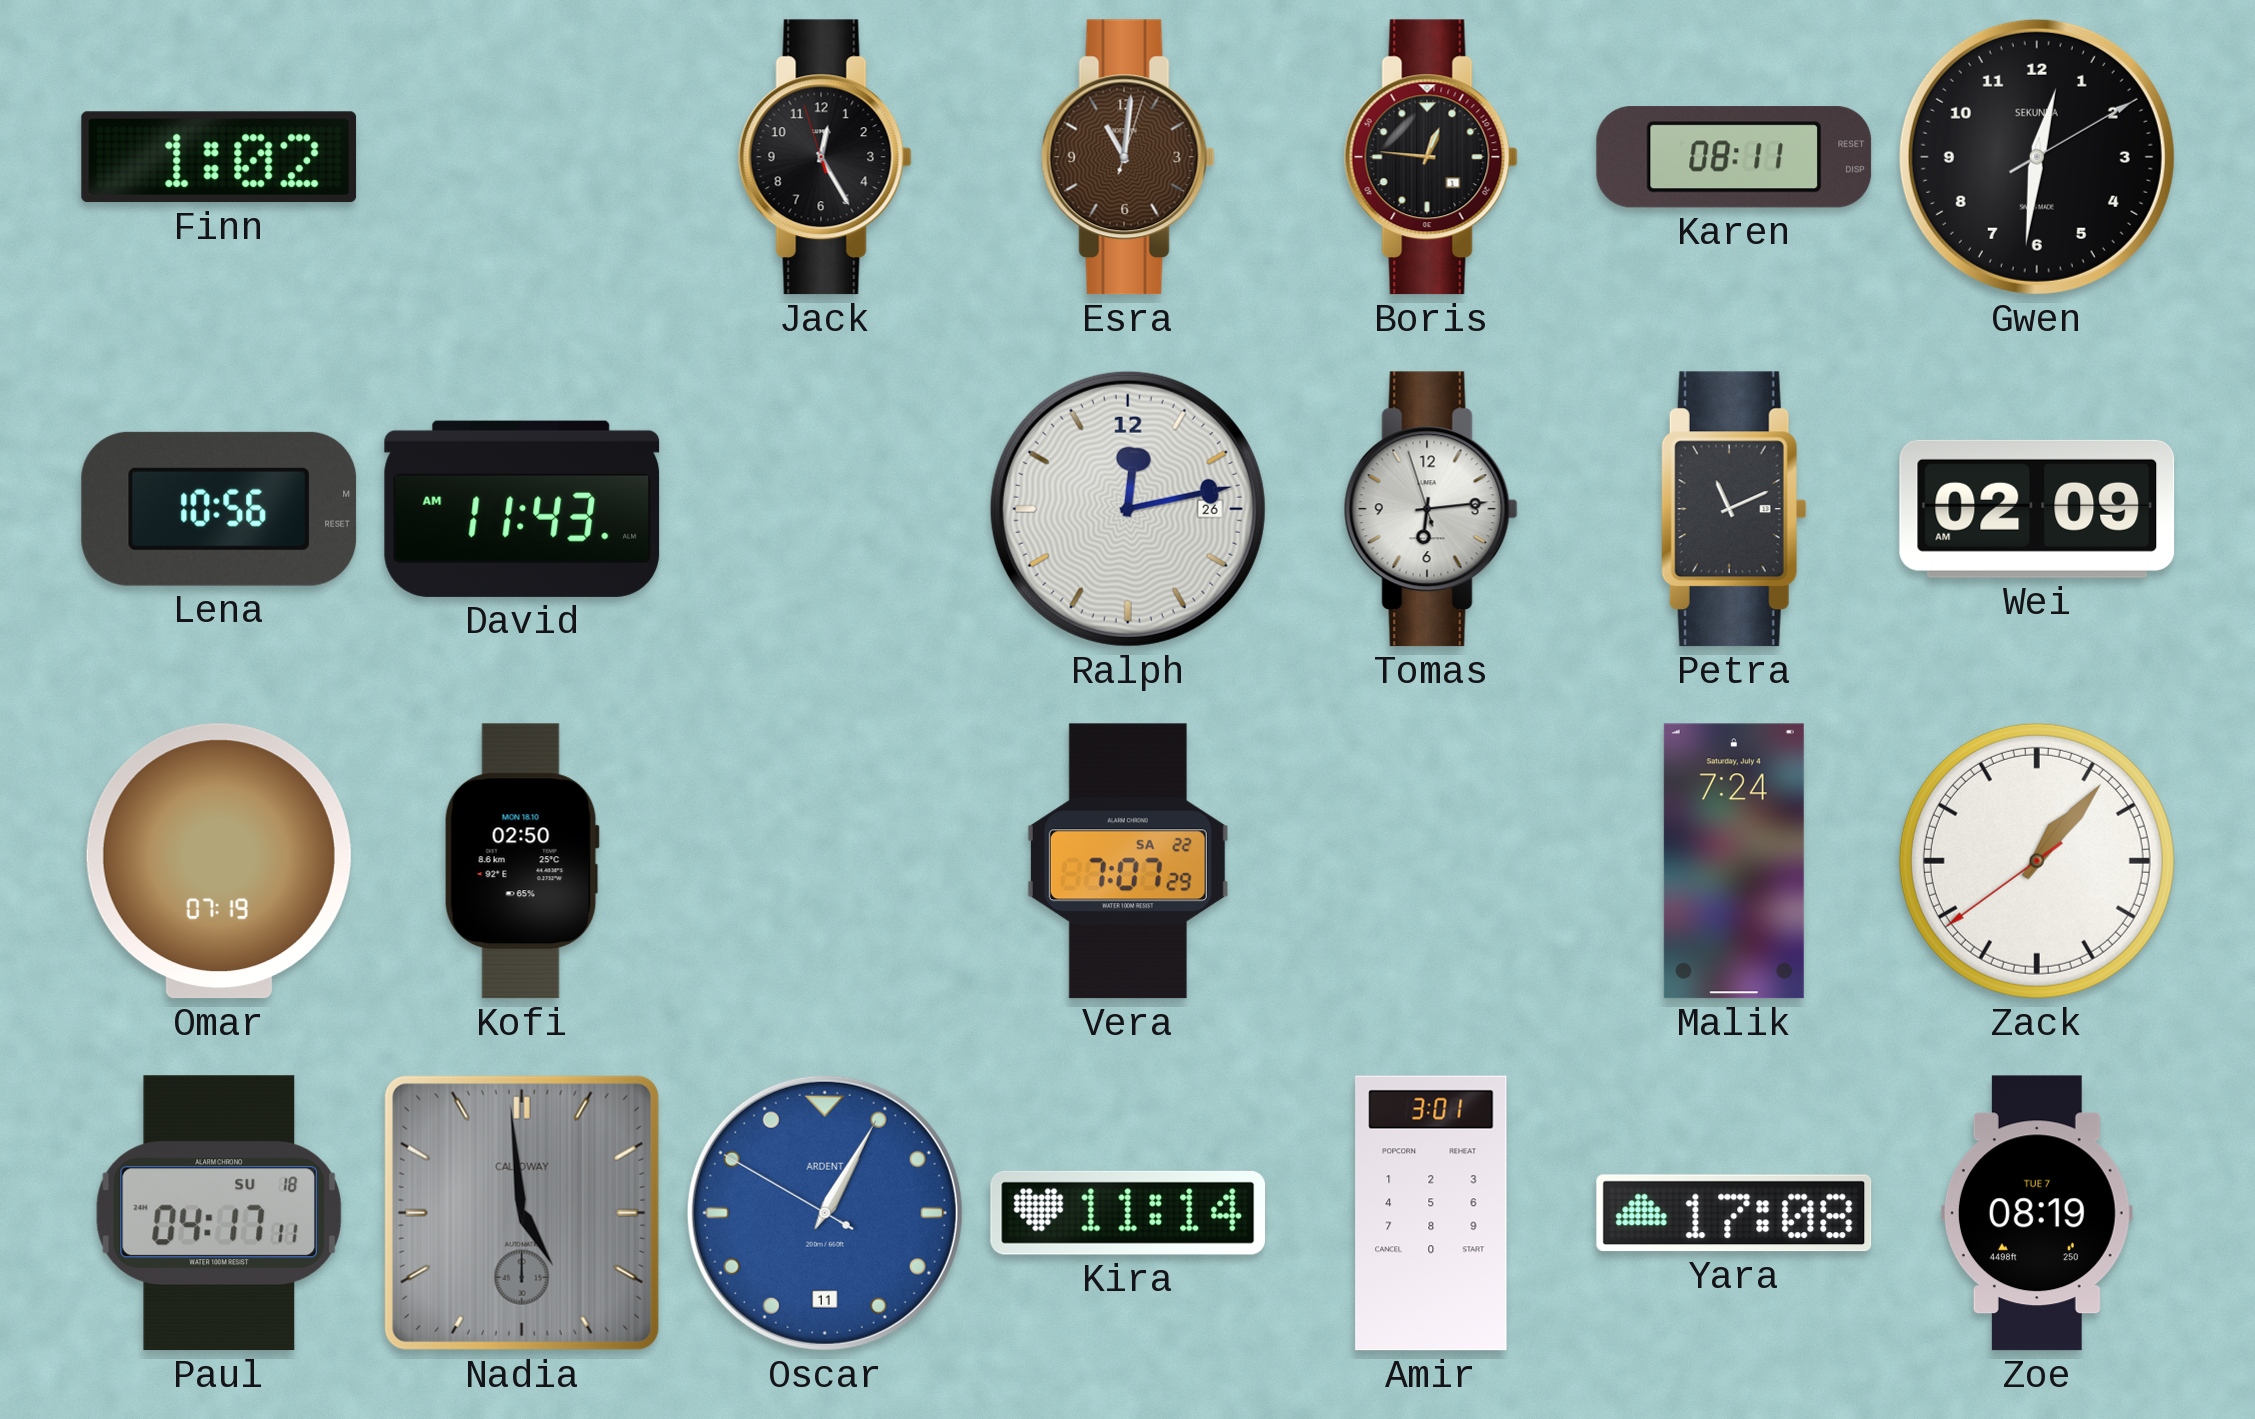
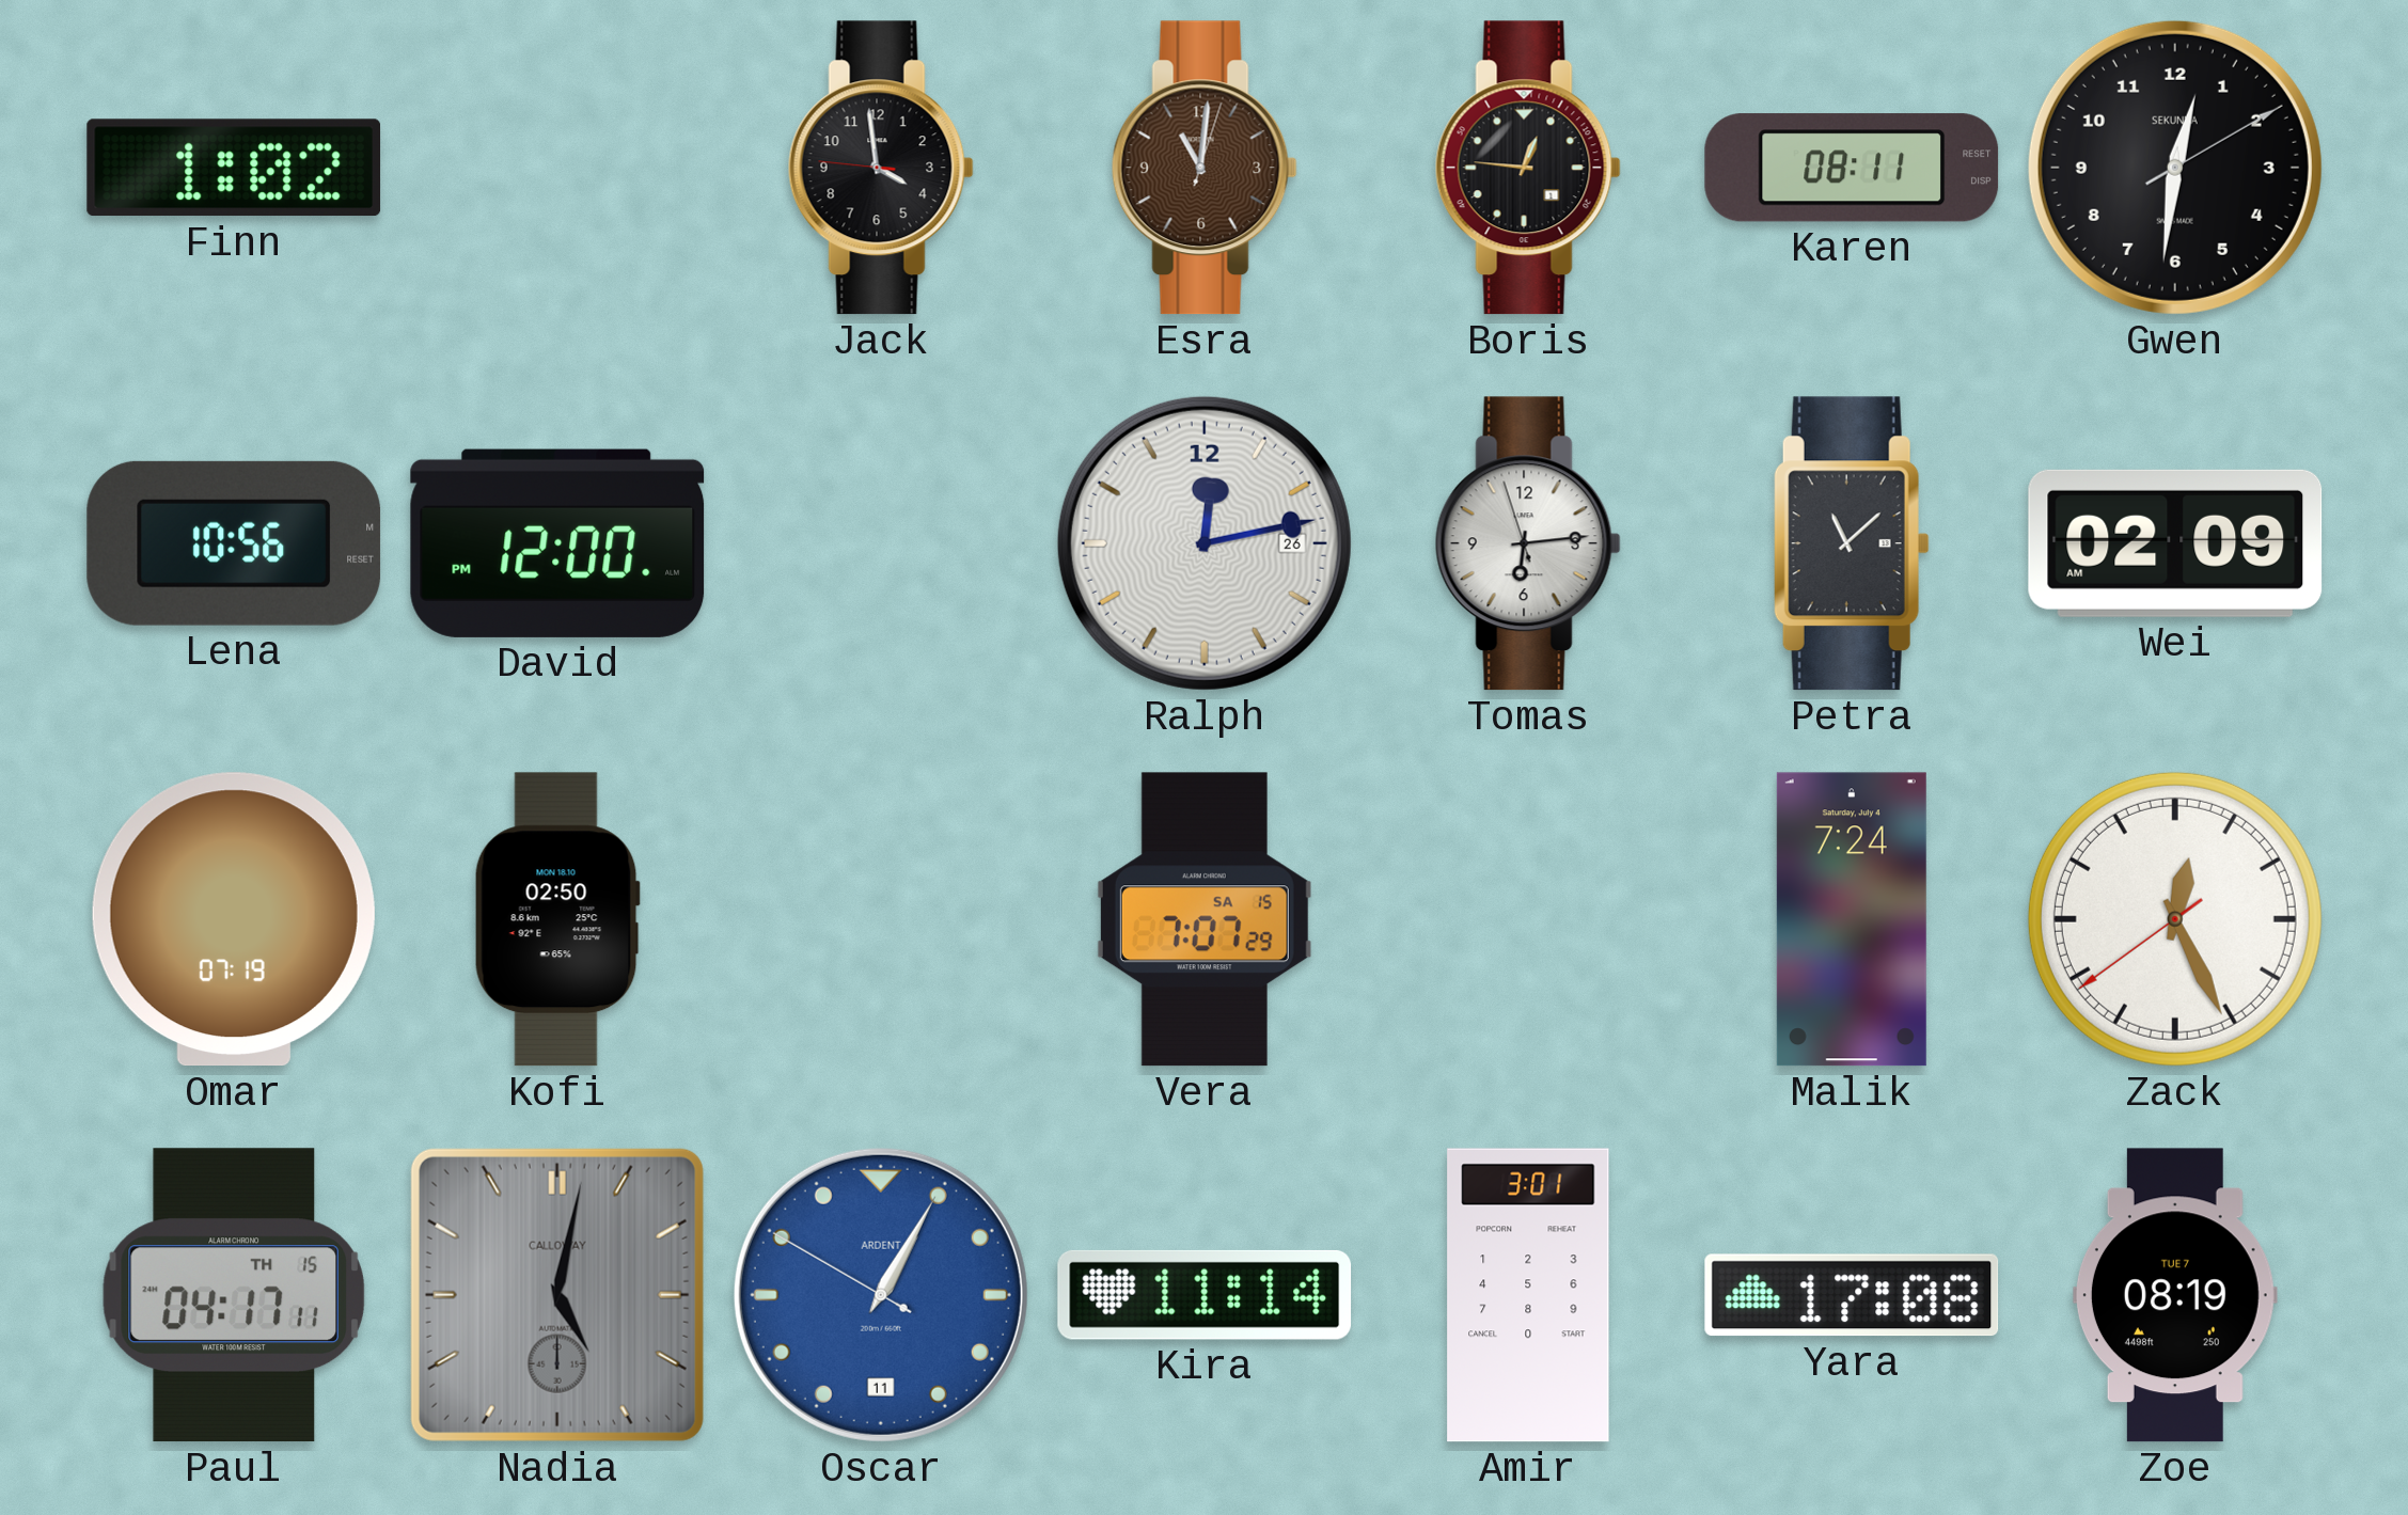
Jack: 12:24 -> 3:58
David: 11:43 -> 12:00
Petra: 11:11 -> 11:08
Vera date: SA 22 -> SA 15
Zack: 1:06 -> 12:25
Paul date: SU 18 -> TH 15
Nadia: 4:59 -> 5:02
